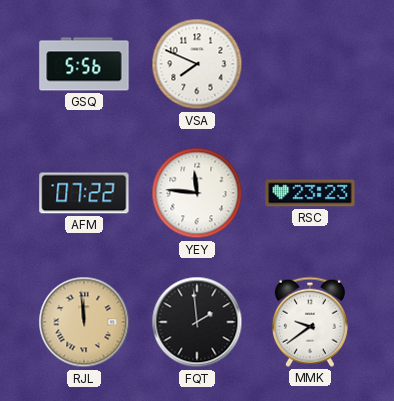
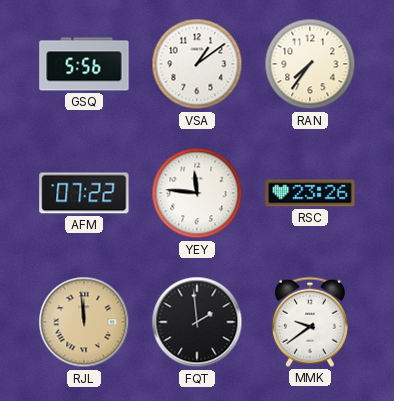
VSA: 7:49 -> 1:09
RAN: none -> 7:36
RSC: 23:23 -> 23:26
